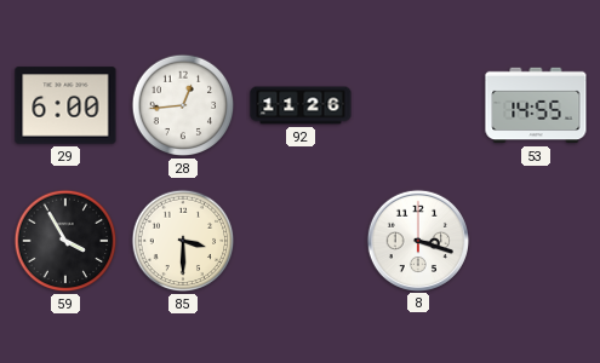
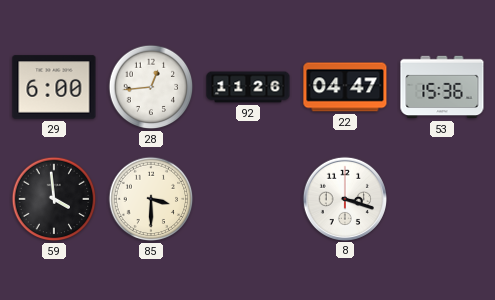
22: none -> 04:47
53: 14:55 -> 15:36
59: 3:55 -> 3:59
